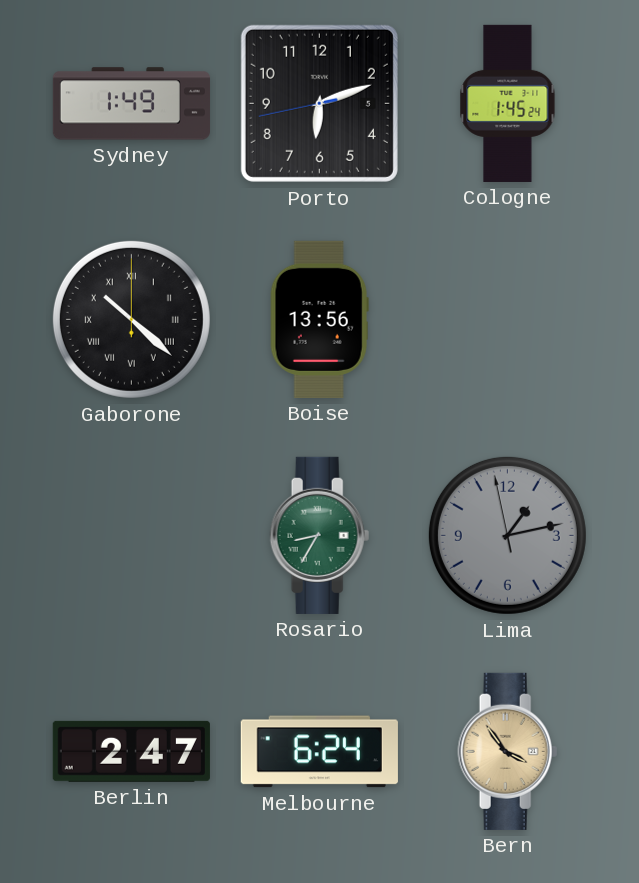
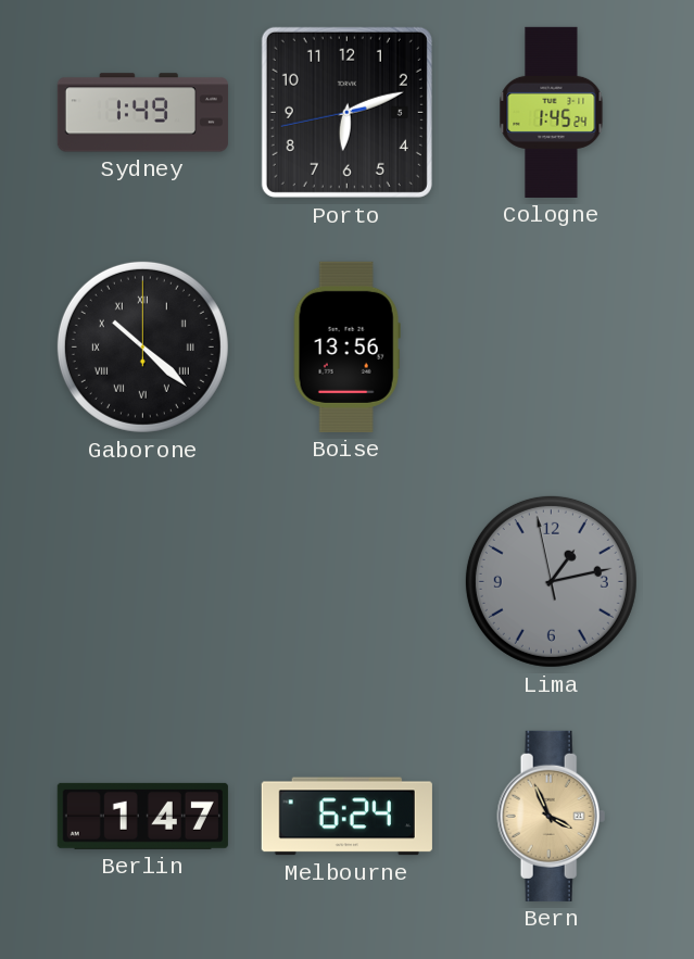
Rosario: 8:35 -> none
Berlin: 2:47 -> 1:47
Bern: 3:54 -> 3:56
